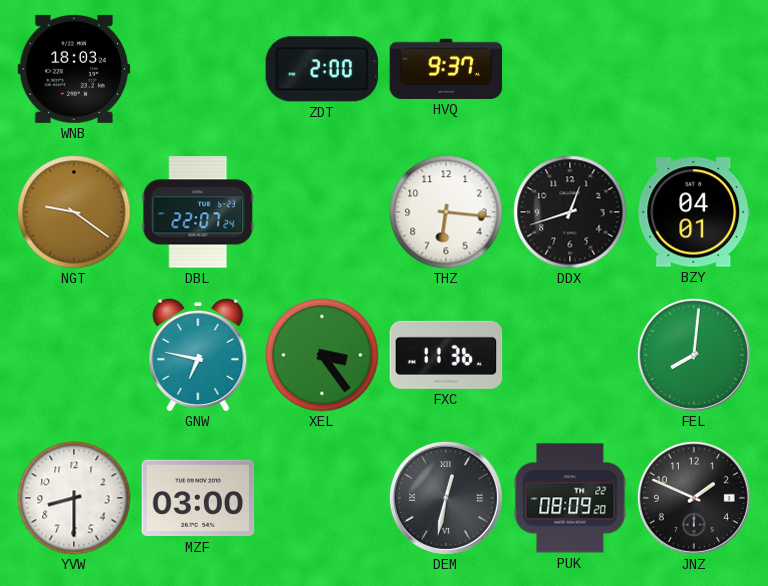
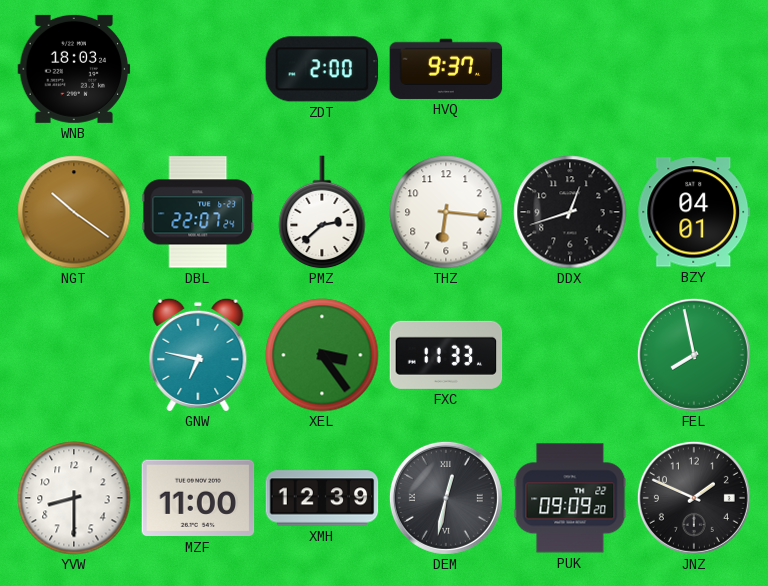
NGT: 9:21 -> 10:21
PMZ: none -> 2:38
FXC: 11:36 -> 11:33
FEL: 8:01 -> 7:58
MZF: 03:00 -> 11:00
XMH: none -> 12:39
PUK: 08:09 -> 09:09
